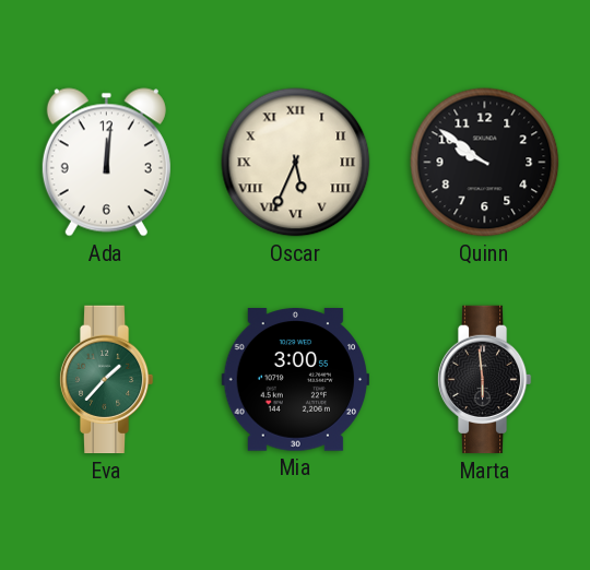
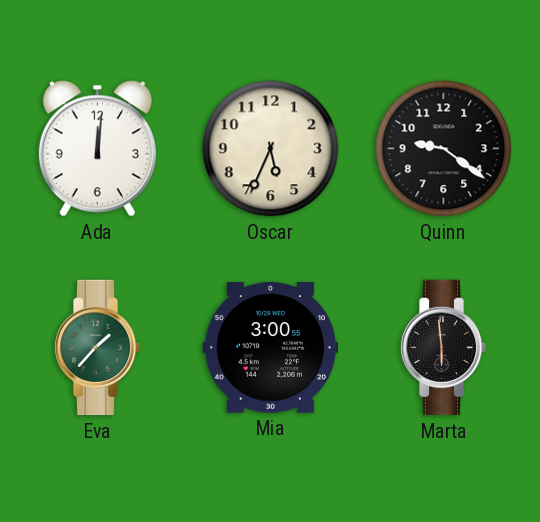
Oscar numerals: Roman -> Arabic
Quinn: 9:51 -> 9:21
